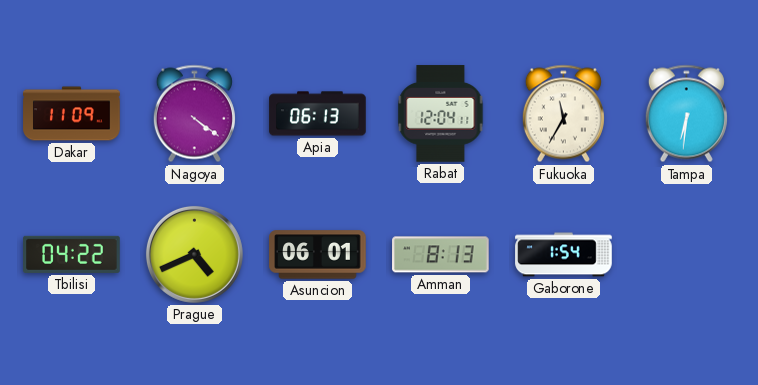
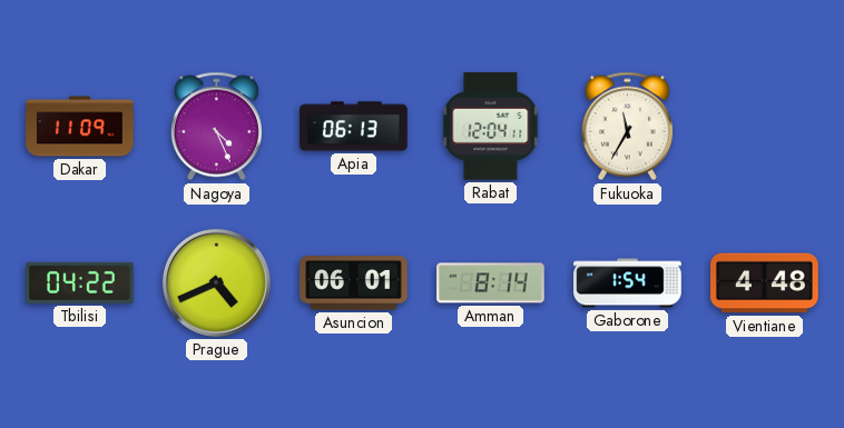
Nagoya: 4:21 -> 4:26
Tampa: 6:31 -> none
Amman: 8:13 -> 8:14
Vientiane: none -> 4:48
